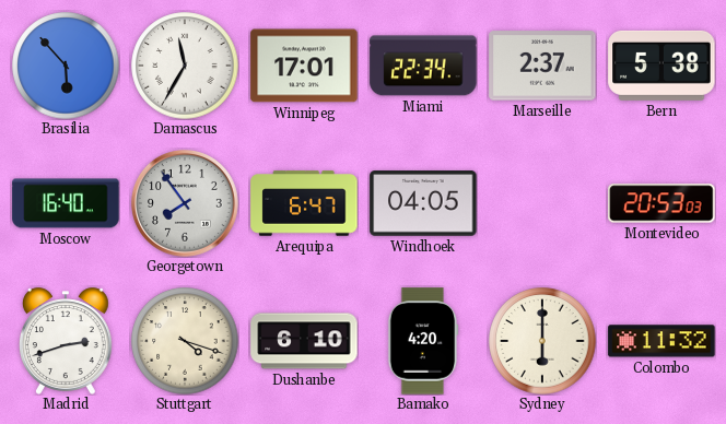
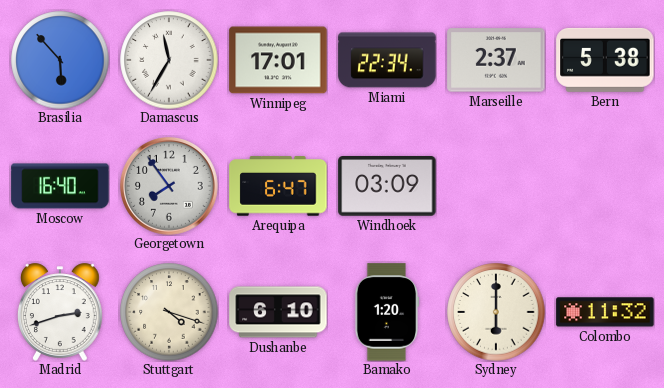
Windhoek: 04:05 -> 03:09
Montevideo: 20:53 -> none
Bamako: 4:20 -> 1:20
